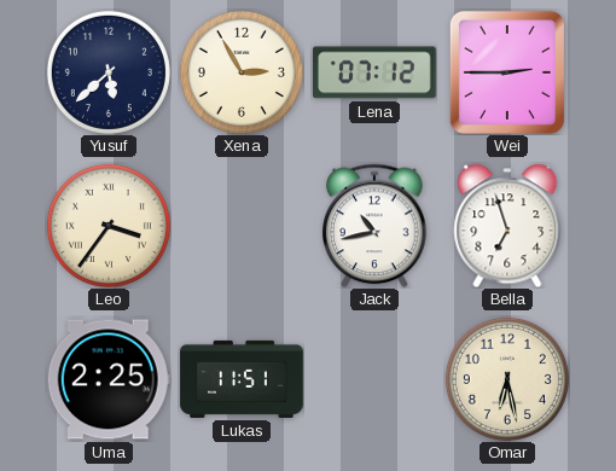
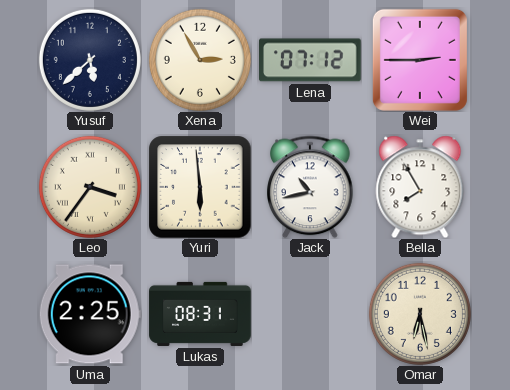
Yuri: none -> 5:59
Bella: 6:57 -> 7:55
Lukas: 11:51 -> 08:31
